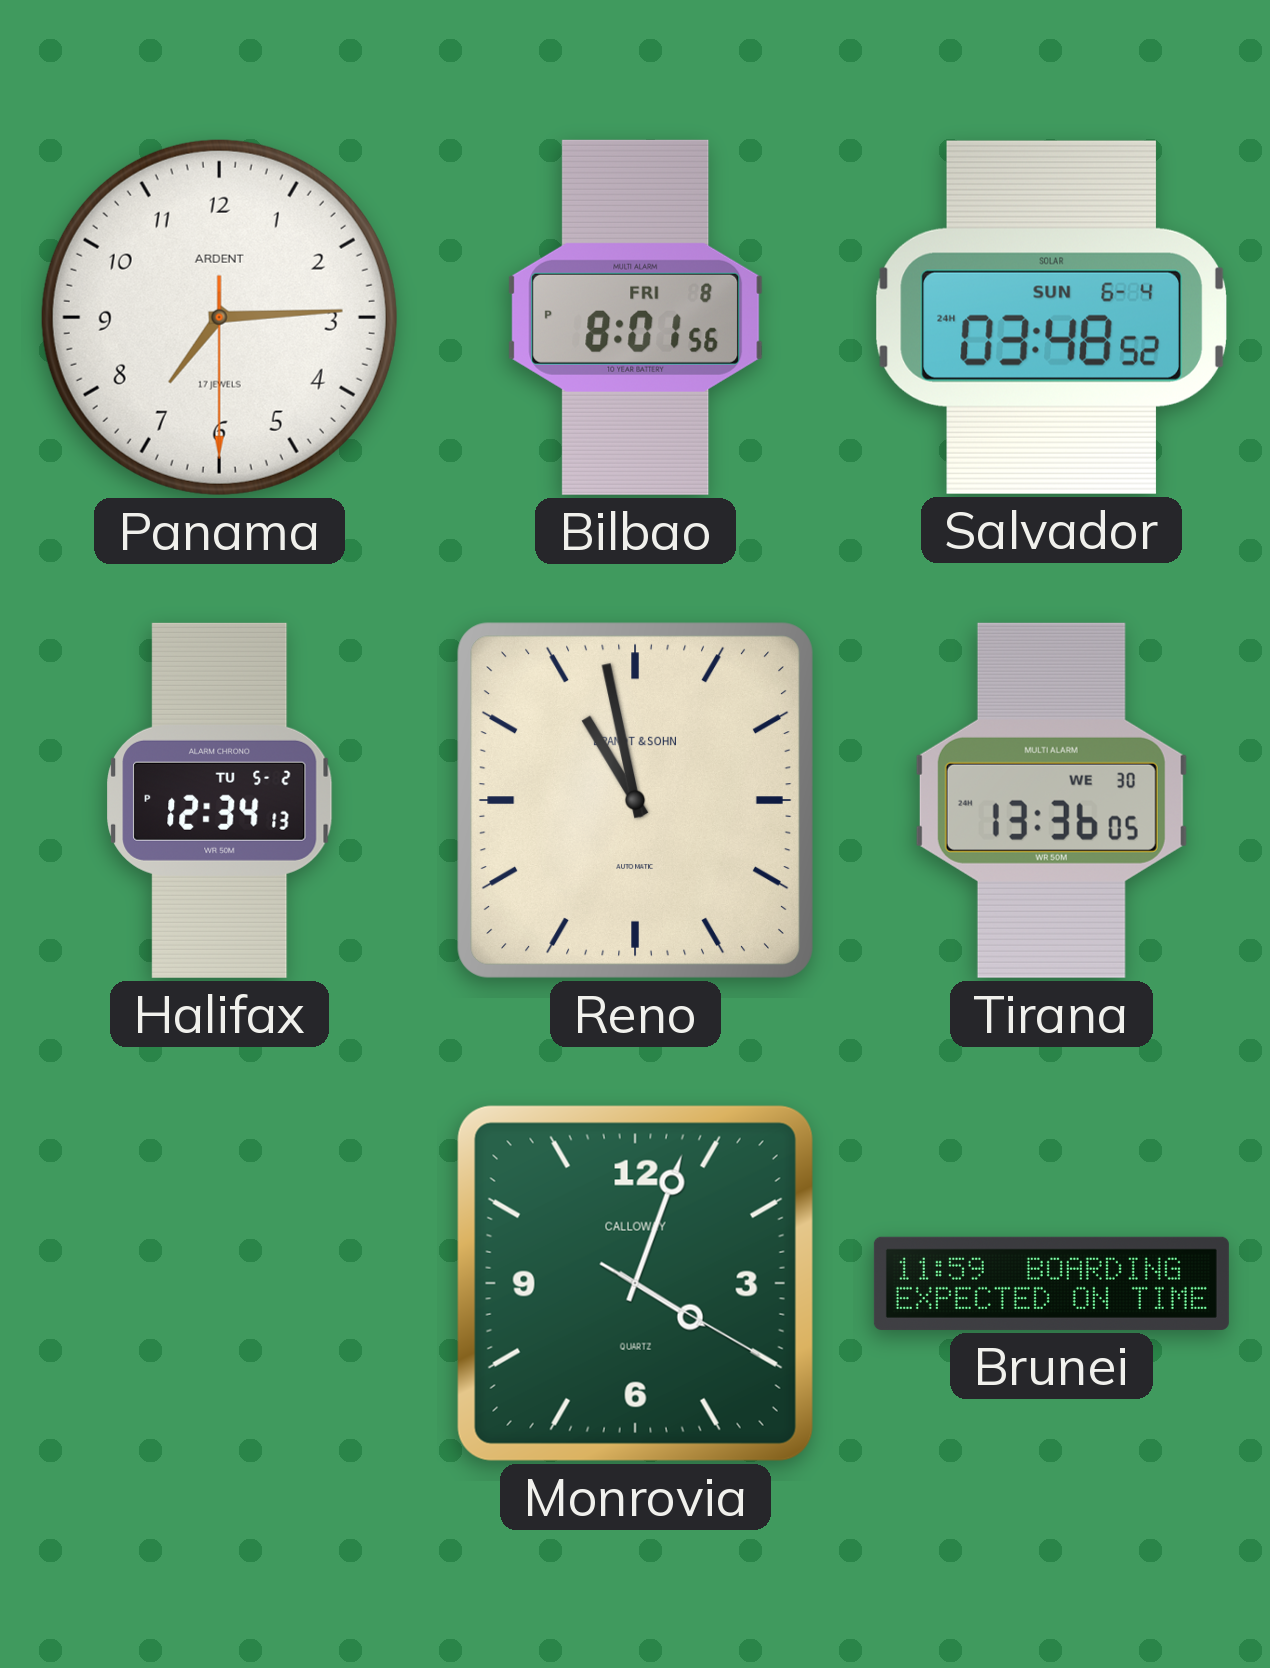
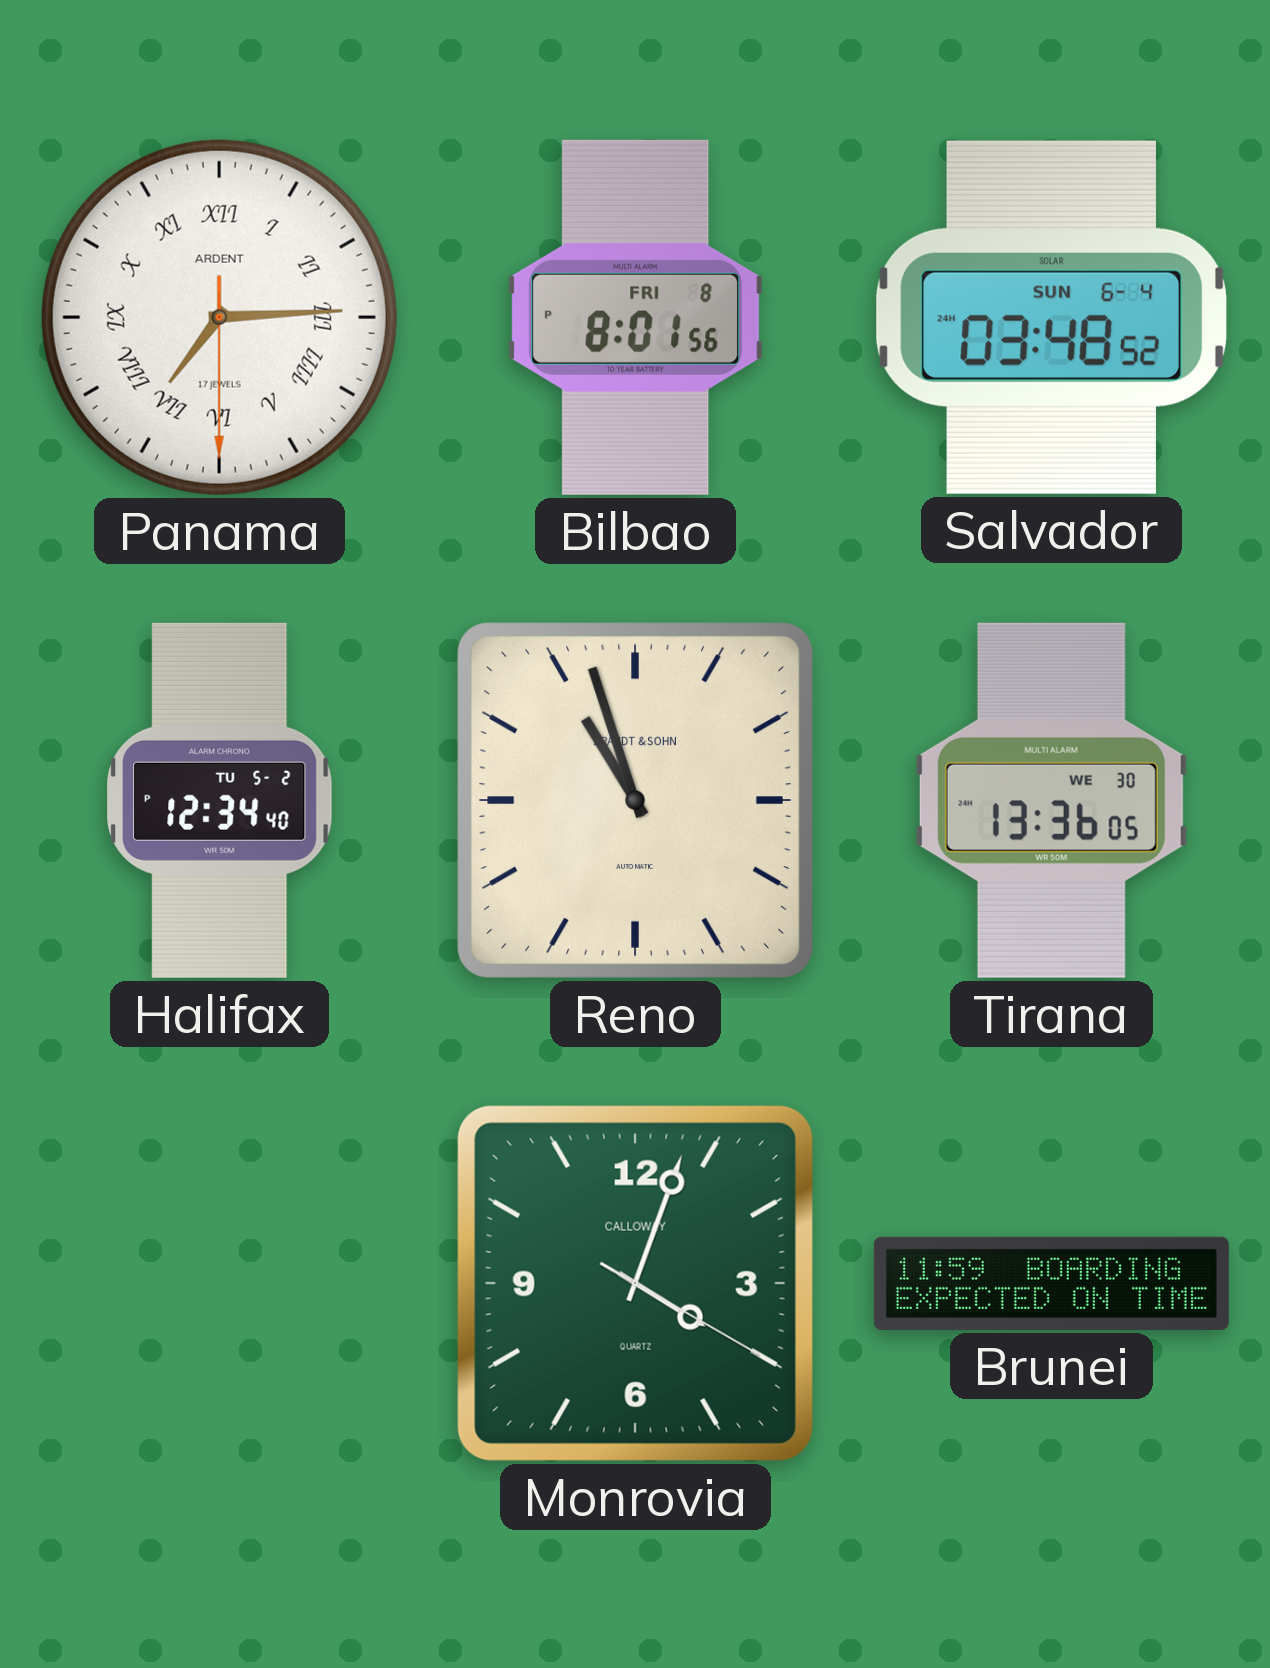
Panama numerals: Arabic -> Roman
Halifax: 12:34:13 PM -> 12:34:40 PM
Reno: 10:58 -> 10:57
